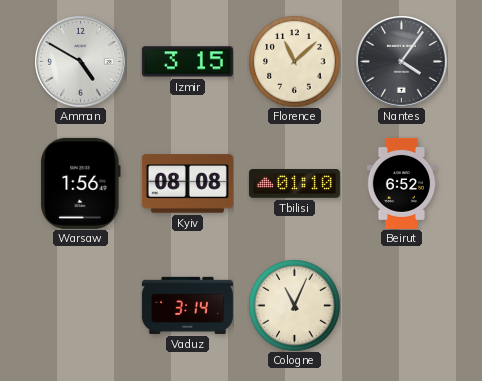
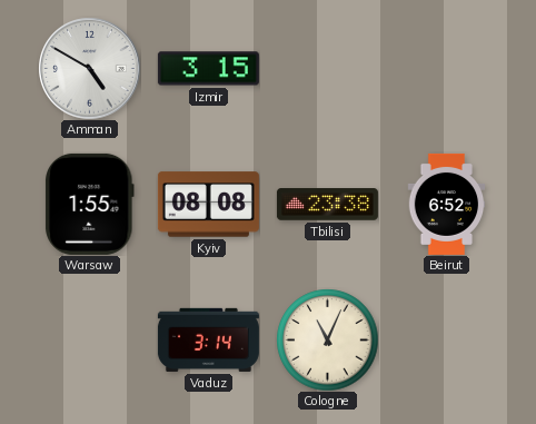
Florence: 11:08 -> none
Nantes: 4:06 -> none
Warsaw: 1:56 -> 1:55
Tbilisi: 01:10 -> 23:38
